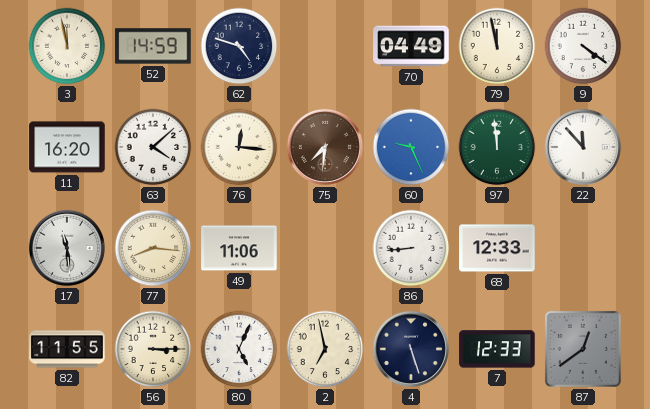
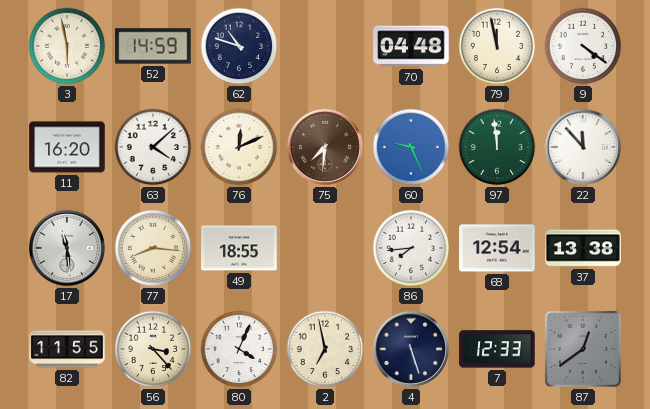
3: 11:58 -> 5:58
62: 4:48 -> 10:48
70: 04:49 -> 04:48
76: 12:16 -> 12:11
49: 11:06 -> 18:55
86: 8:44 -> 7:44
68: 12:33 -> 12:54
37: none -> 13:38
56: 3:15 -> 3:23
80: 5:04 -> 4:04
